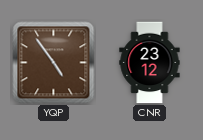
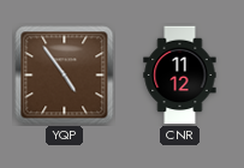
CNR: 23:12 -> 11:12
